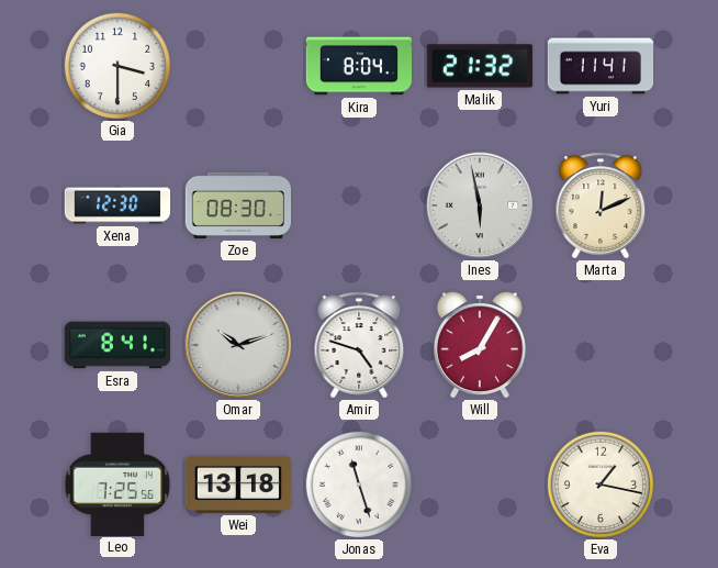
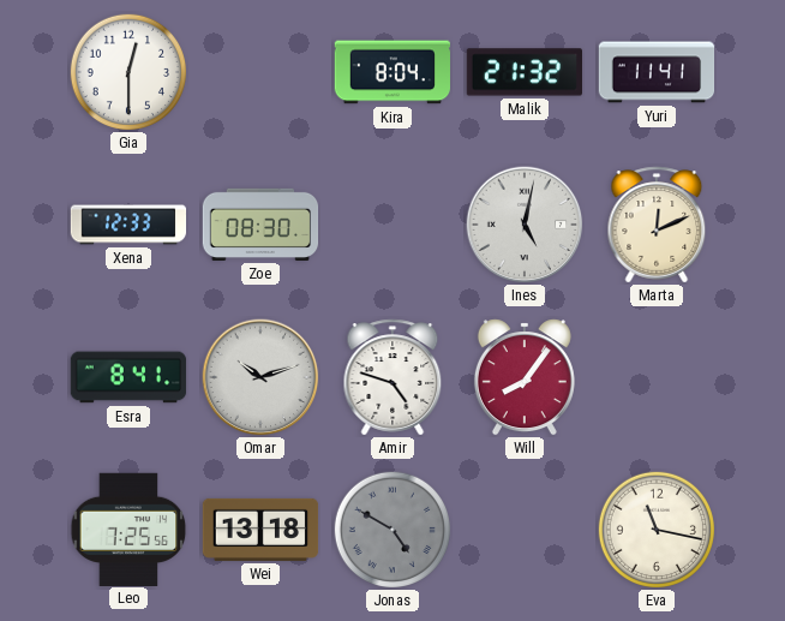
Gia: 3:30 -> 12:30
Xena: 12:30 -> 12:33
Ines: 5:58 -> 5:02
Will: 8:05 -> 8:06
Jonas: 11:27 -> 4:50
Jonas dial: white -> grey
Eva: 1:17 -> 11:17
